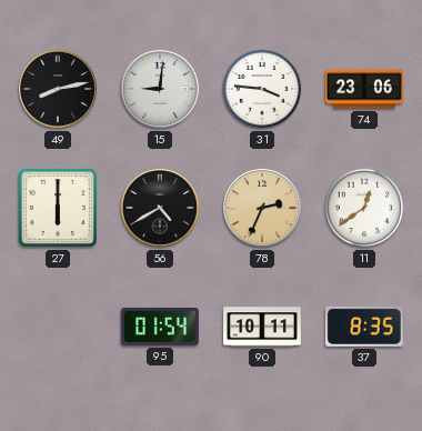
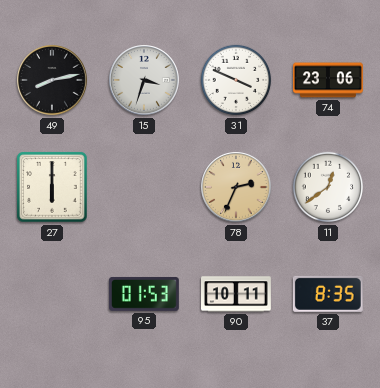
15: 9:01 -> 3:33
31: 3:46 -> 3:49
56: 4:40 -> none
95: 01:54 -> 01:53
